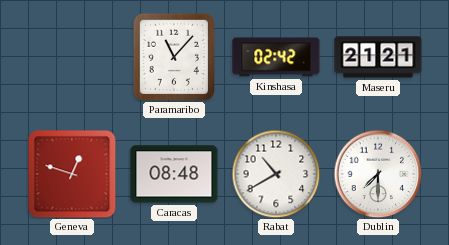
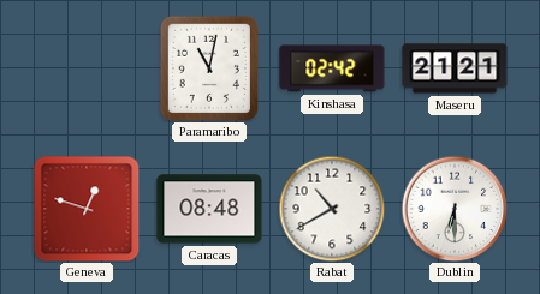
Paramaribo: 11:07 -> 11:02
Dublin: 7:30 -> 6:30
